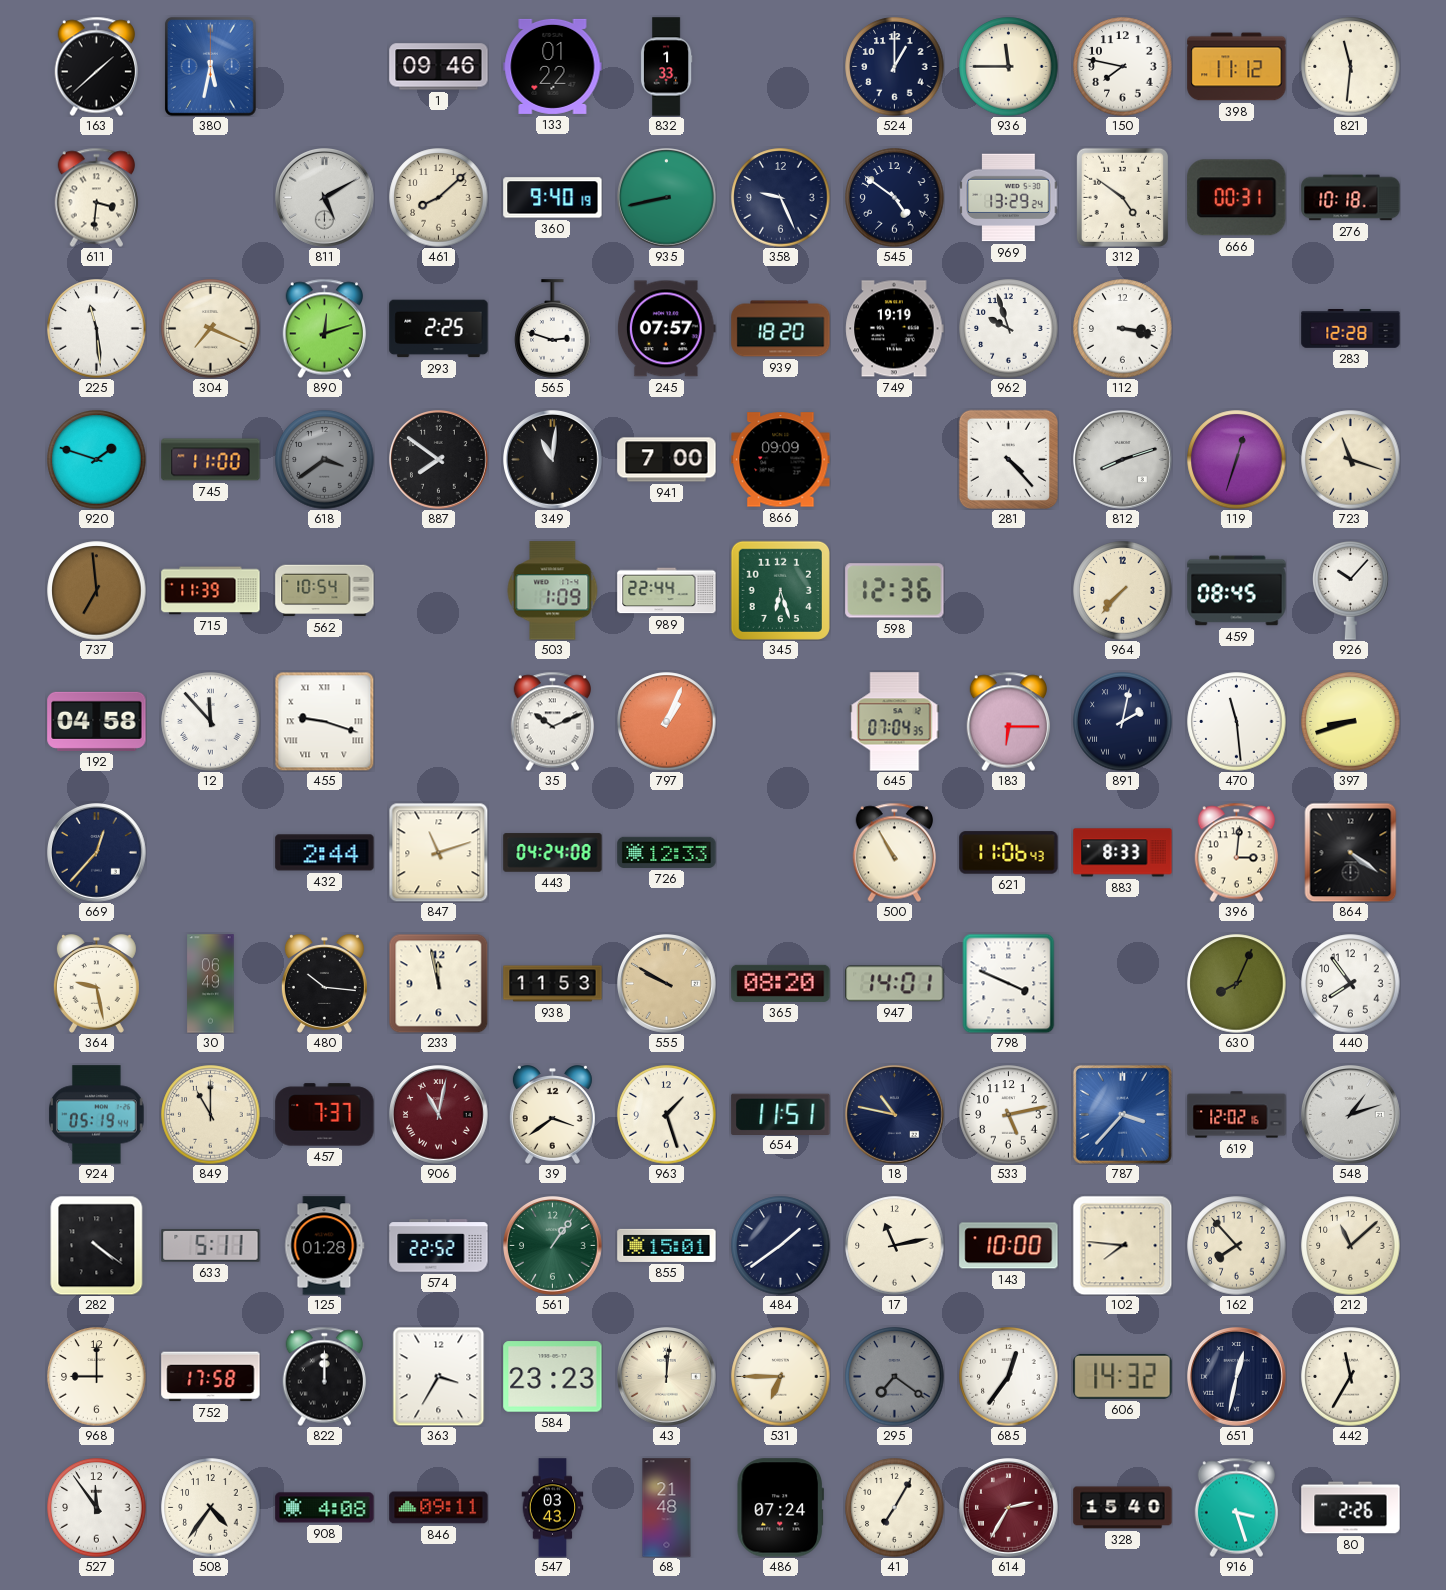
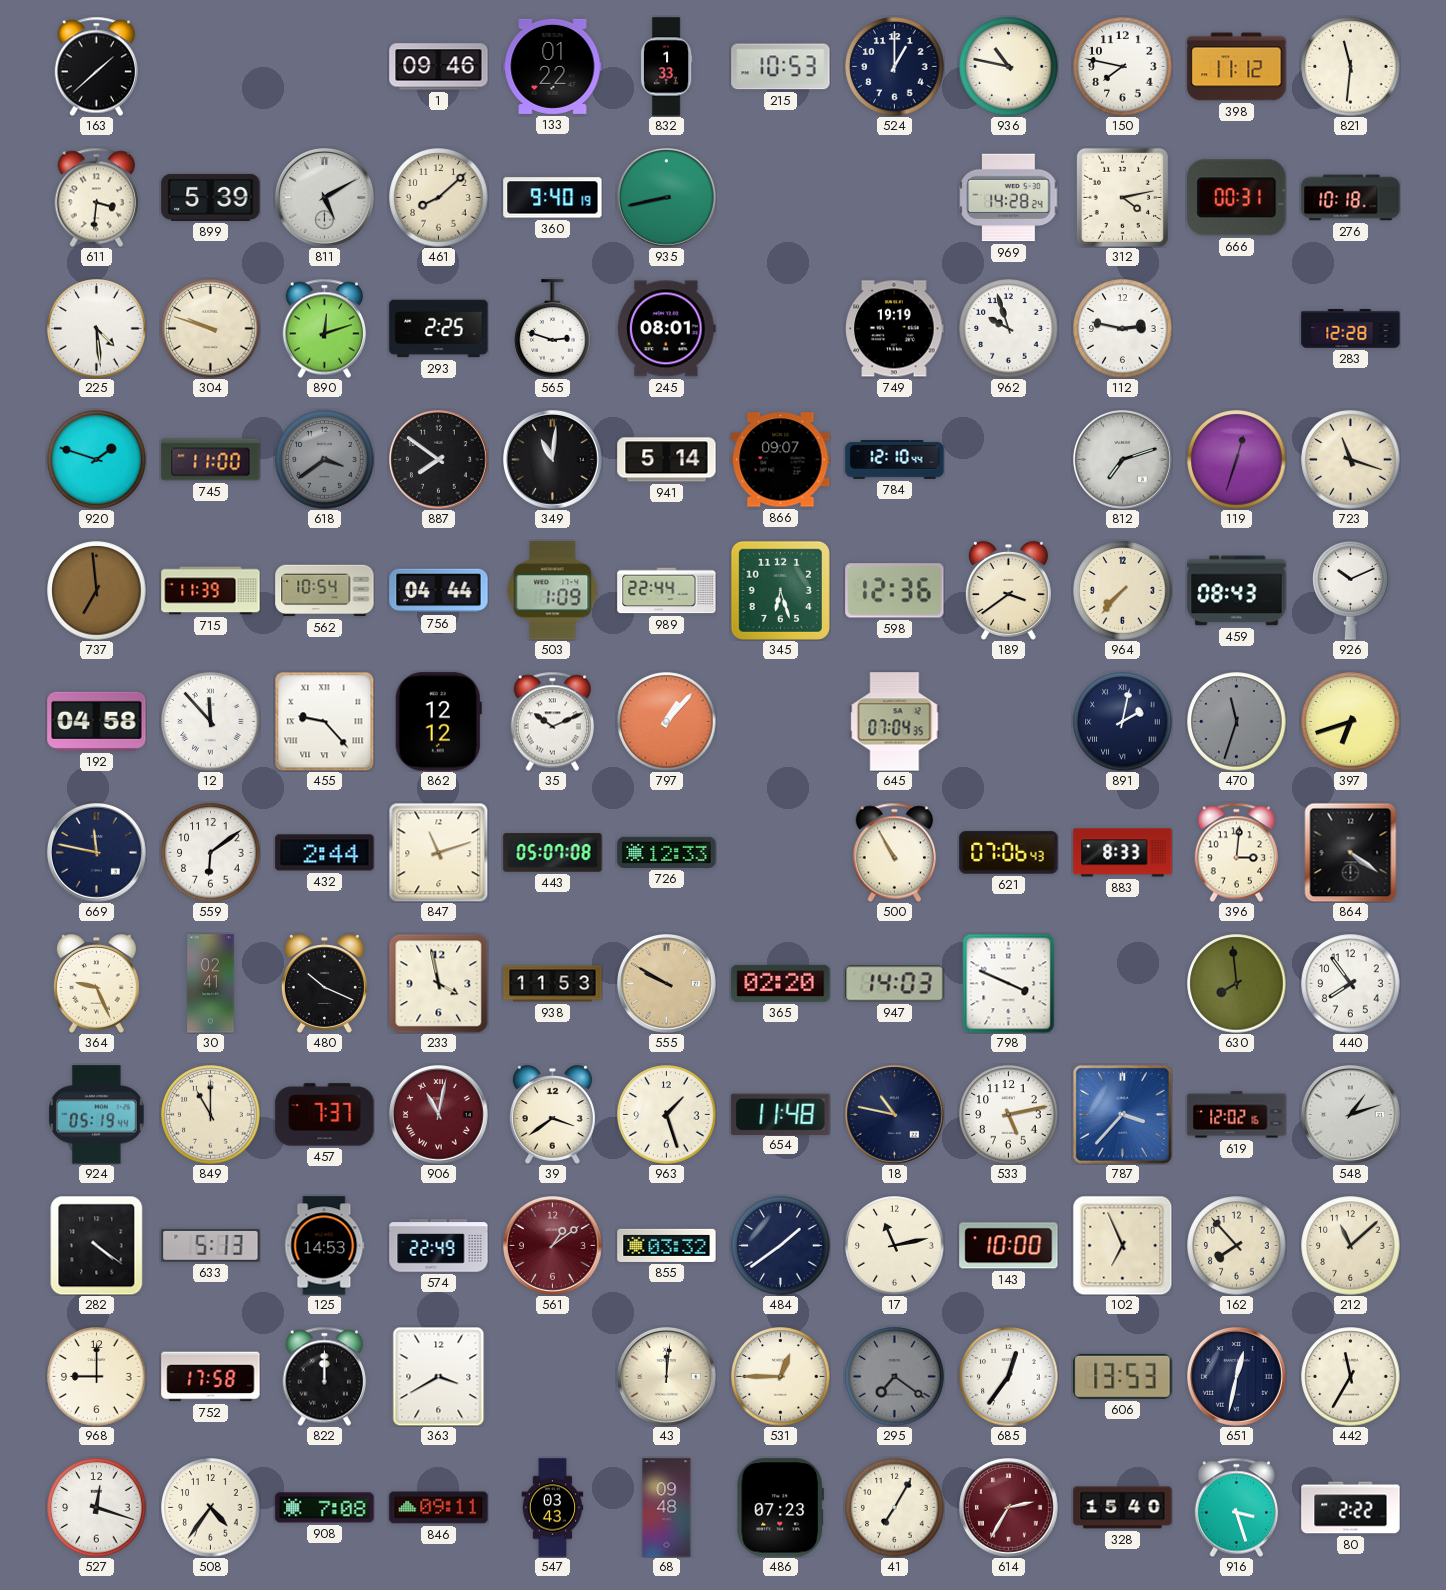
380: 5:32 -> none
215: none -> 10:53
936: 11:45 -> 10:47
899: none -> 5:39
358: 9:26 -> none
545: 4:51 -> none
969: 13:29 -> 14:28
312: 4:51 -> 4:13
225: 11:29 -> 4:29
304: 7:19 -> 9:48
245: 07:57 -> 08:01
939: 18:20 -> none
112: 3:17 -> 2:47
941: 7:00 -> 5:14
866: 09:09 -> 09:07
784: none -> 12:10
281: 4:23 -> none
812: 8:12 -> 7:12
756: none -> 04:44
189: none -> 3:39
459: 08:45 -> 08:43
926: 10:07 -> 10:11
455: 9:18 -> 9:23
862: none -> 12:12
797: 1:04 -> 1:07
183: 6:15 -> none
470: 11:29 -> 11:33
470 dial: white -> grey
397: 8:42 -> 6:42
669: 12:37 -> 11:47
559: none -> 6:09
443: 04:24 -> 05:07
621: 11:06 -> 07:06
364: 9:28 -> 9:26
30: 06:49 -> 02:41
480: 10:16 -> 10:19
233: 11:58 -> 3:58
365: 08:20 -> 02:20
947: 14:01 -> 14:03
630: 8:04 -> 7:59
654: 11:51 -> 11:48
633: 5:11 -> 5:13
125: 01:28 -> 14:53
574: 22:52 -> 22:49
561: 1:06 -> 1:09
561 dial: green -> burgundy
855: 15:01 -> 03:32
102: 7:46 -> 6:56
363: 3:35 -> 3:40
584: 23:23 -> none
531: 6:45 -> 12:45
606: 14:32 -> 13:53
527: 11:54 -> 12:18
908: 4:08 -> 7:08
68: 21:48 -> 09:48
486: 07:24 -> 07:23
80: 2:26 -> 2:22
